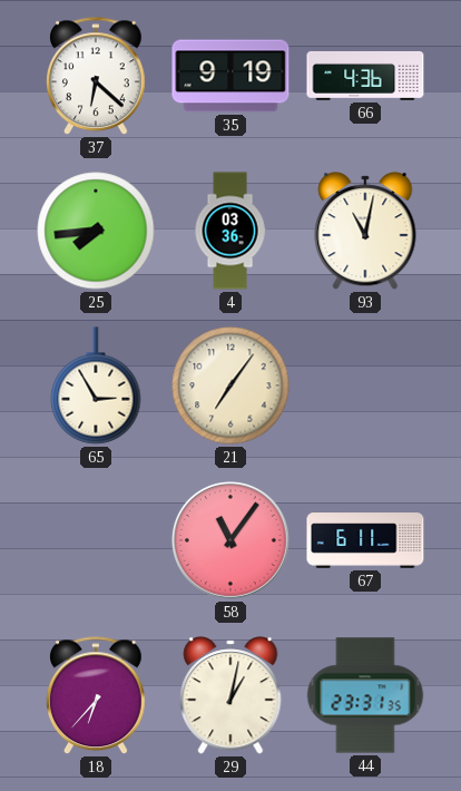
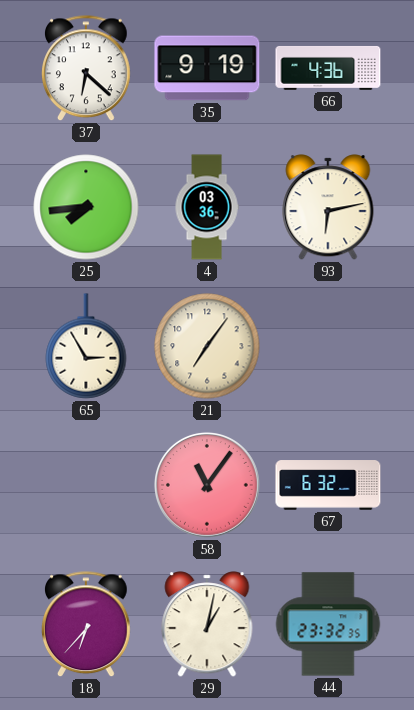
93: 11:02 -> 6:13
67: 6:11 -> 6:32
44: 23:31 -> 23:32
